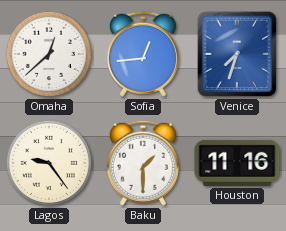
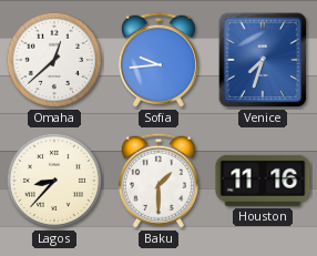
Sofia: 12:44 -> 9:44
Lagos: 9:24 -> 8:37
